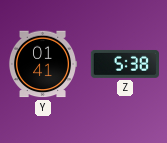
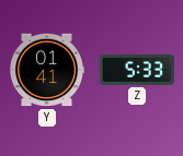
Z: 5:38 -> 5:33
